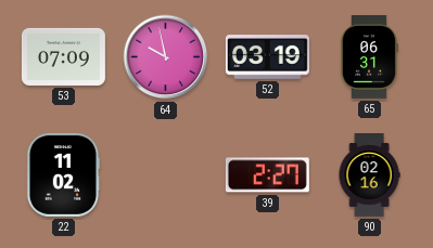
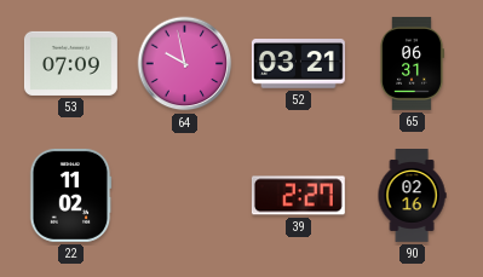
52: 03:19 -> 03:21
